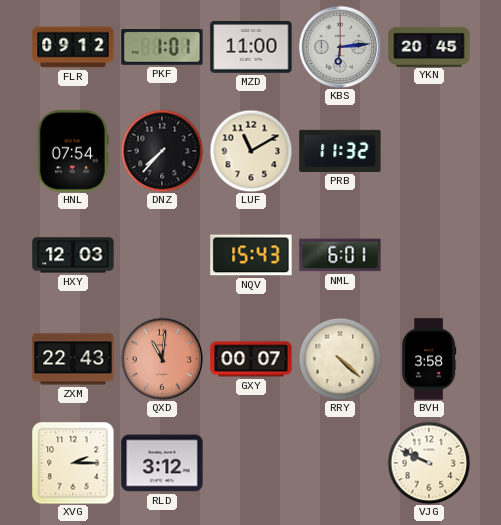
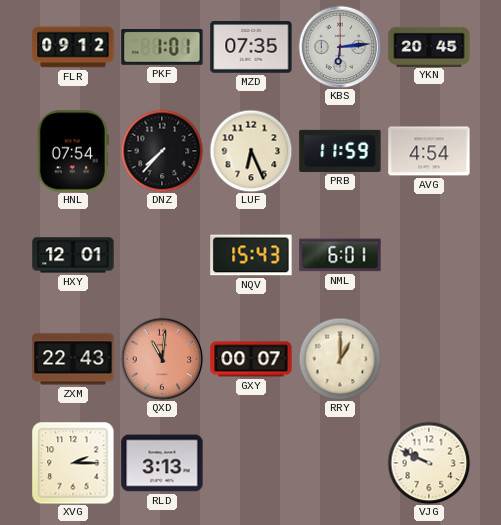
MZD: 11:00 -> 07:35
LUF: 11:10 -> 6:26
PRB: 11:32 -> 11:59
AVG: none -> 4:54
HXY: 12:03 -> 12:01
RRY: 4:22 -> 1:00
BVH: 3:58 -> none
RLD: 3:12 -> 3:13
